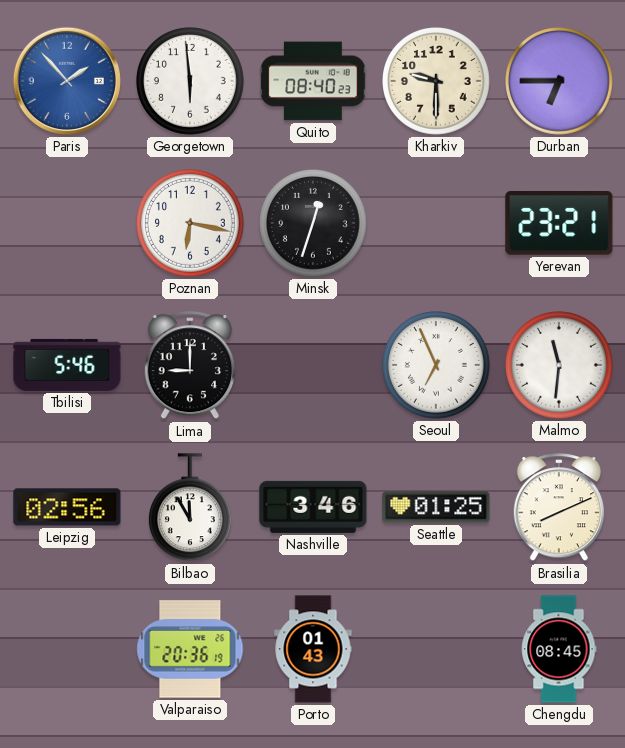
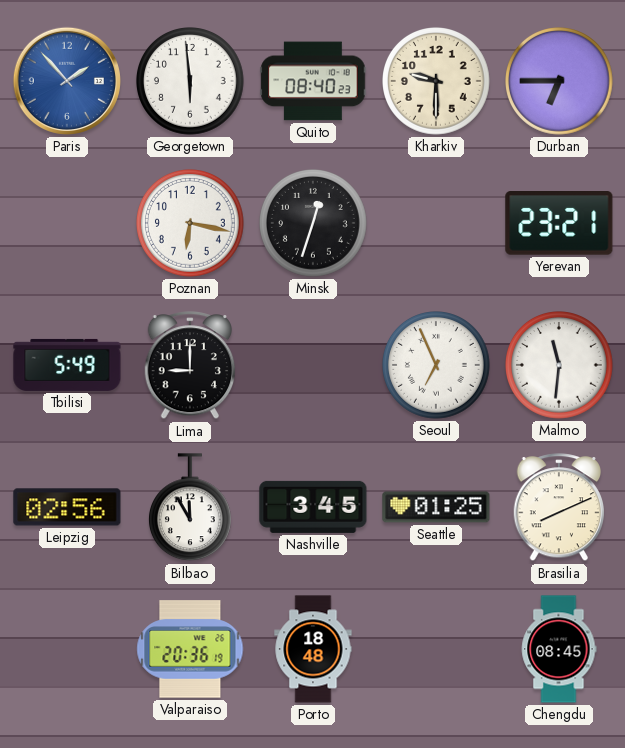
Tbilisi: 5:46 -> 5:49
Nashville: 3:46 -> 3:45
Porto: 01:43 -> 18:48
